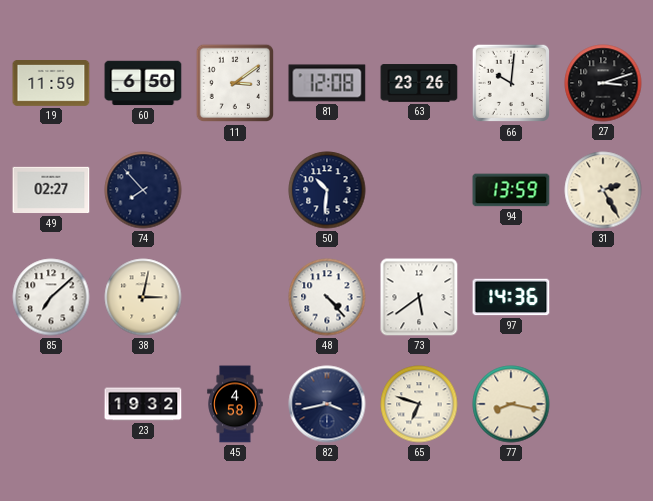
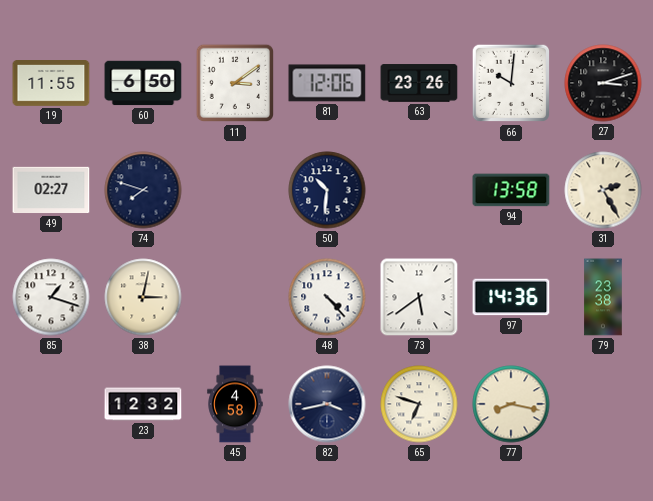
19: 11:59 -> 11:55
81: 12:08 -> 12:06
74: 7:53 -> 7:48
94: 13:59 -> 13:58
85: 7:08 -> 1:18
79: none -> 23:38
23: 19:32 -> 12:32
